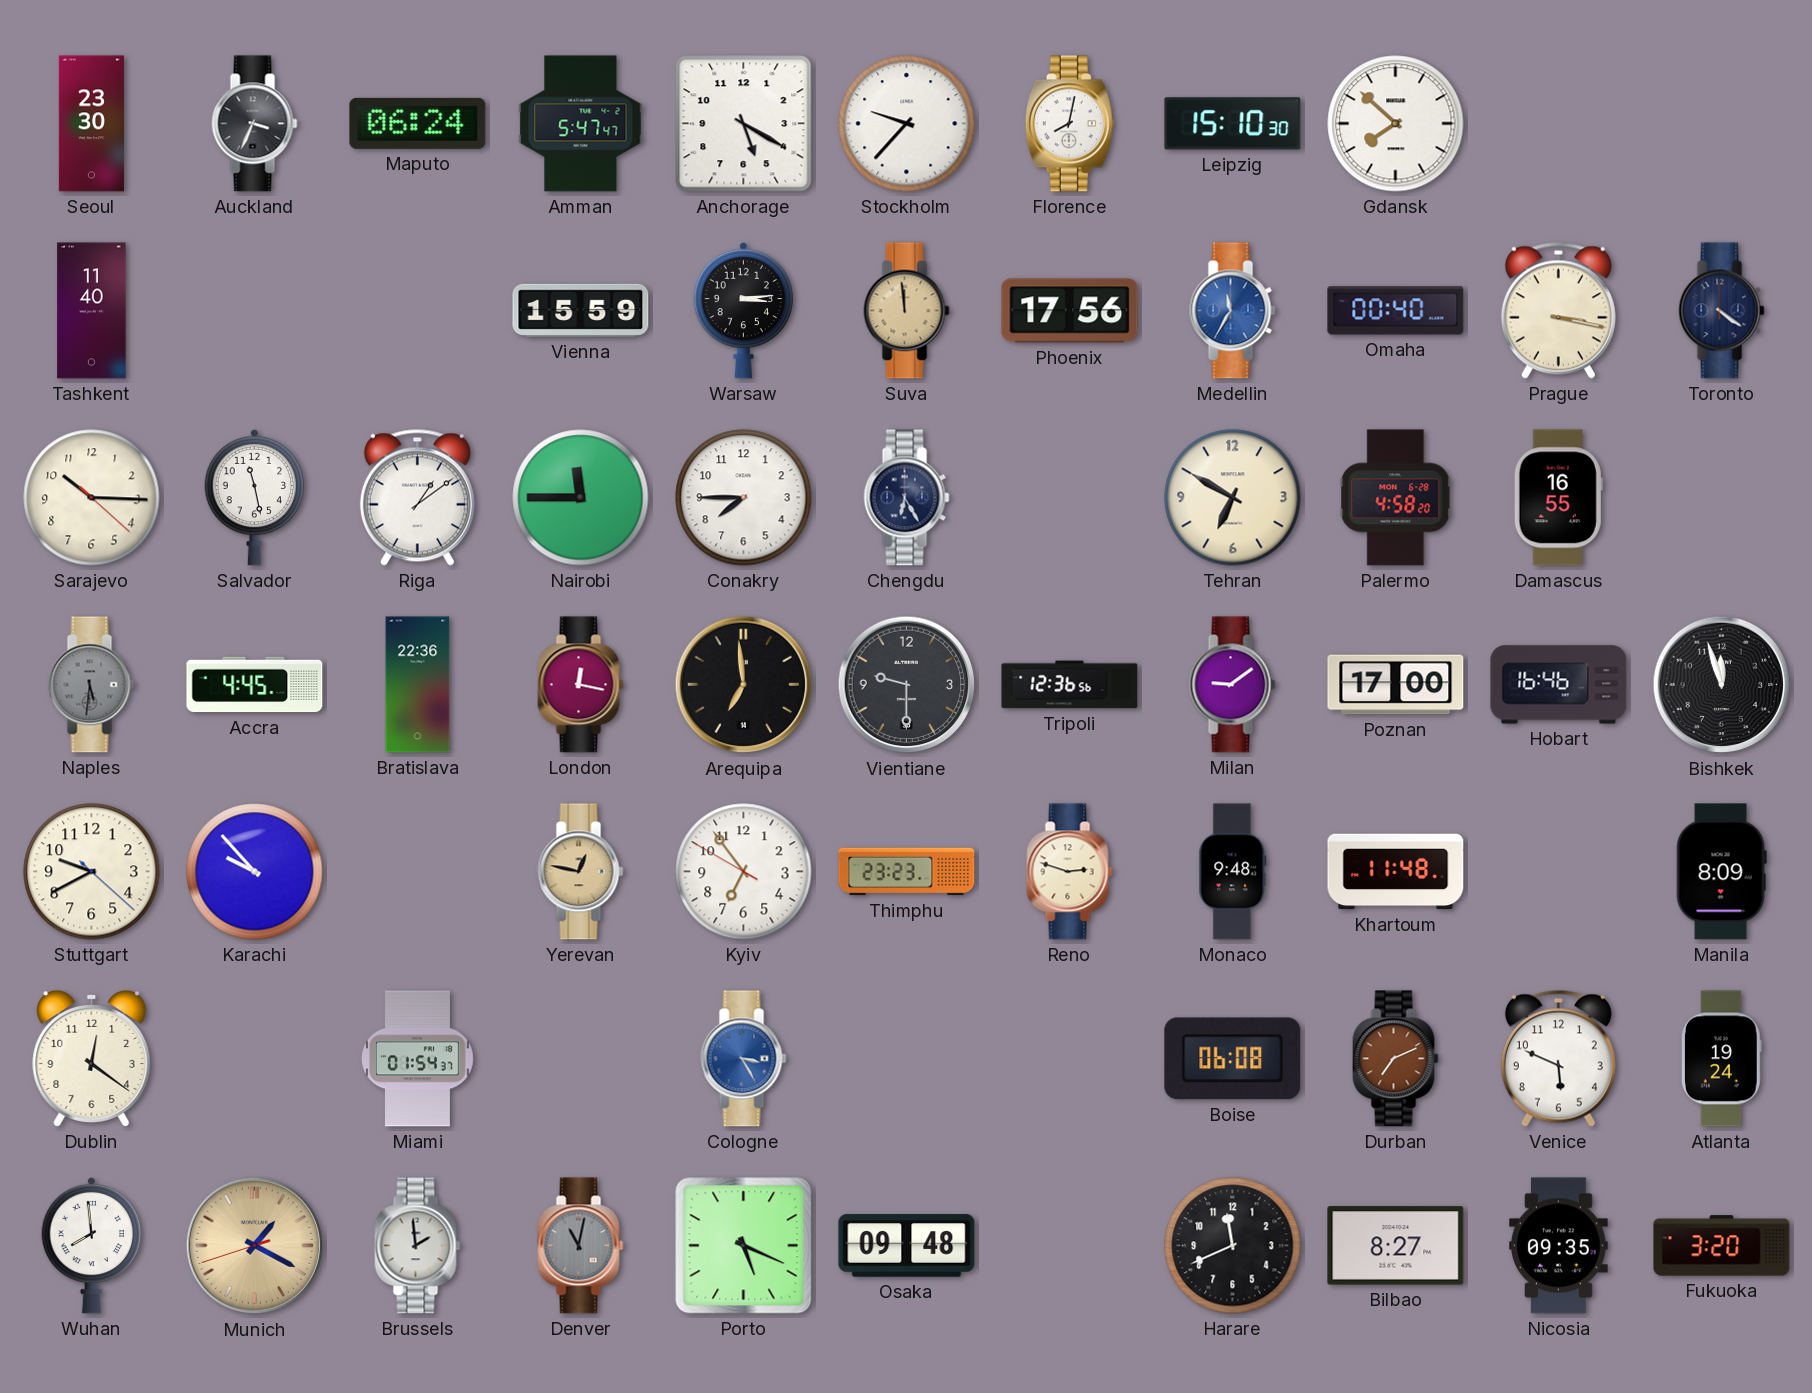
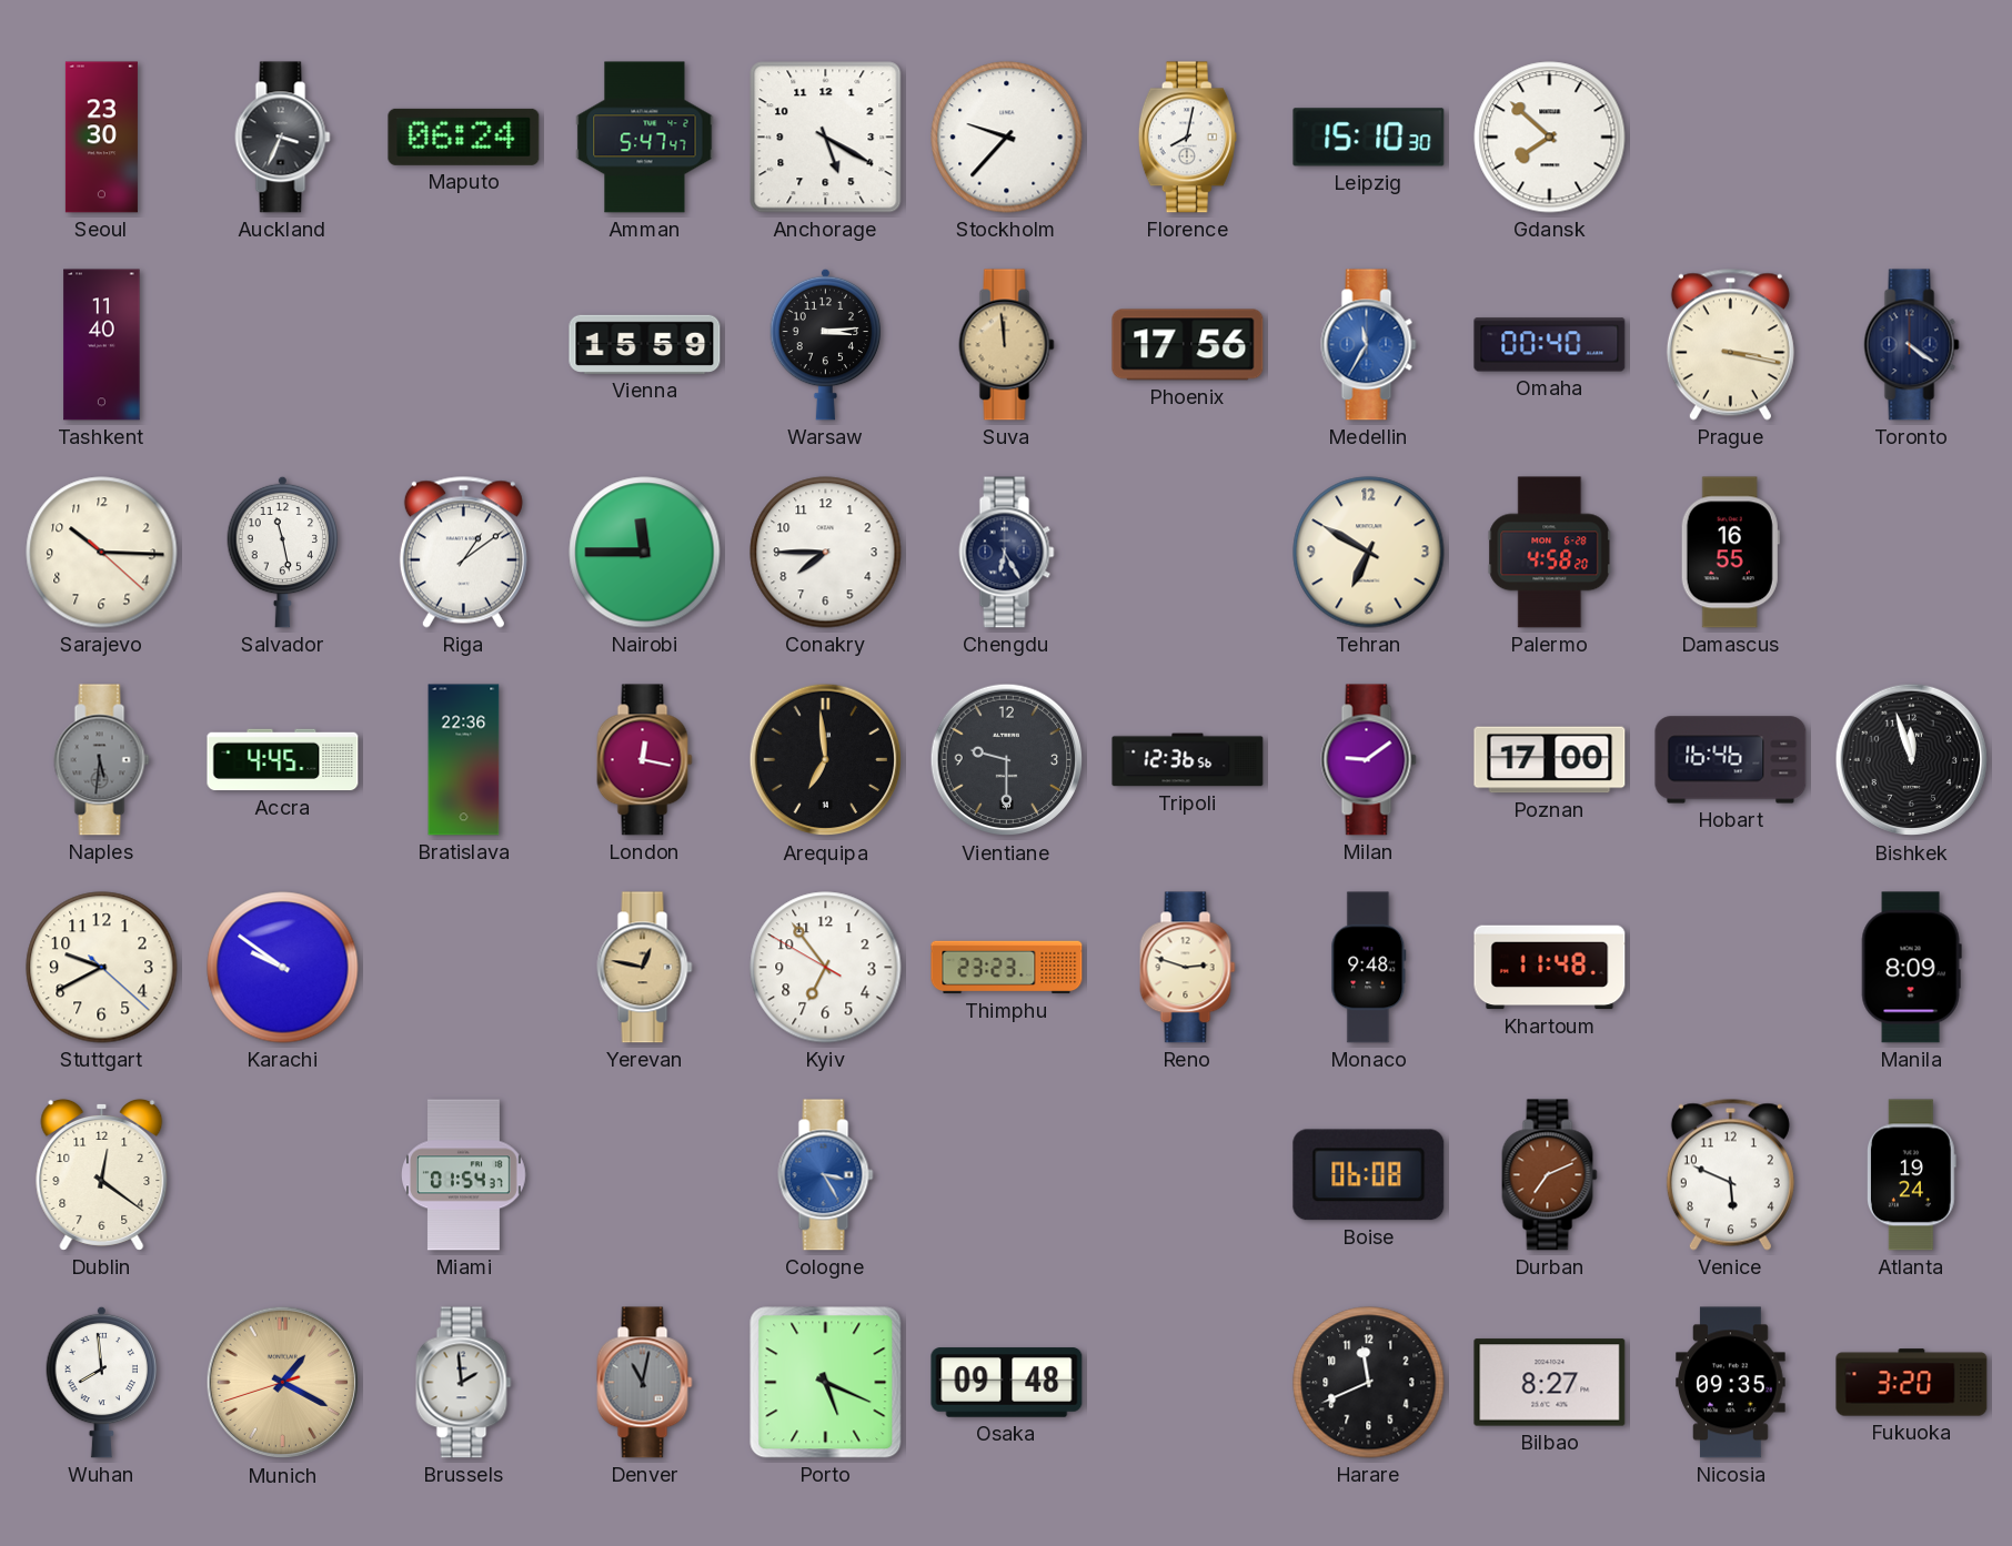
Karachi: 9:53 -> 9:51
